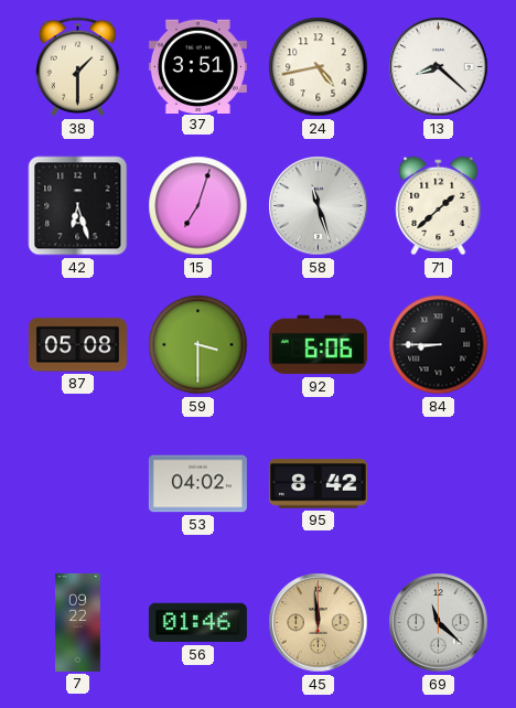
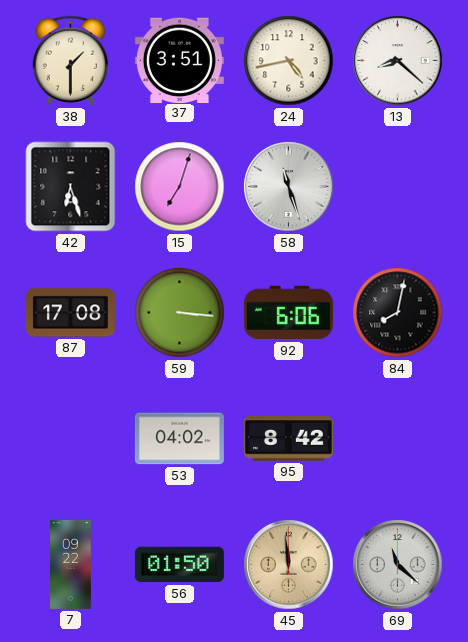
71: 1:38 -> none
87: 05:08 -> 17:08
59: 3:30 -> 3:16
84: 8:45 -> 8:02
56: 01:46 -> 01:50
